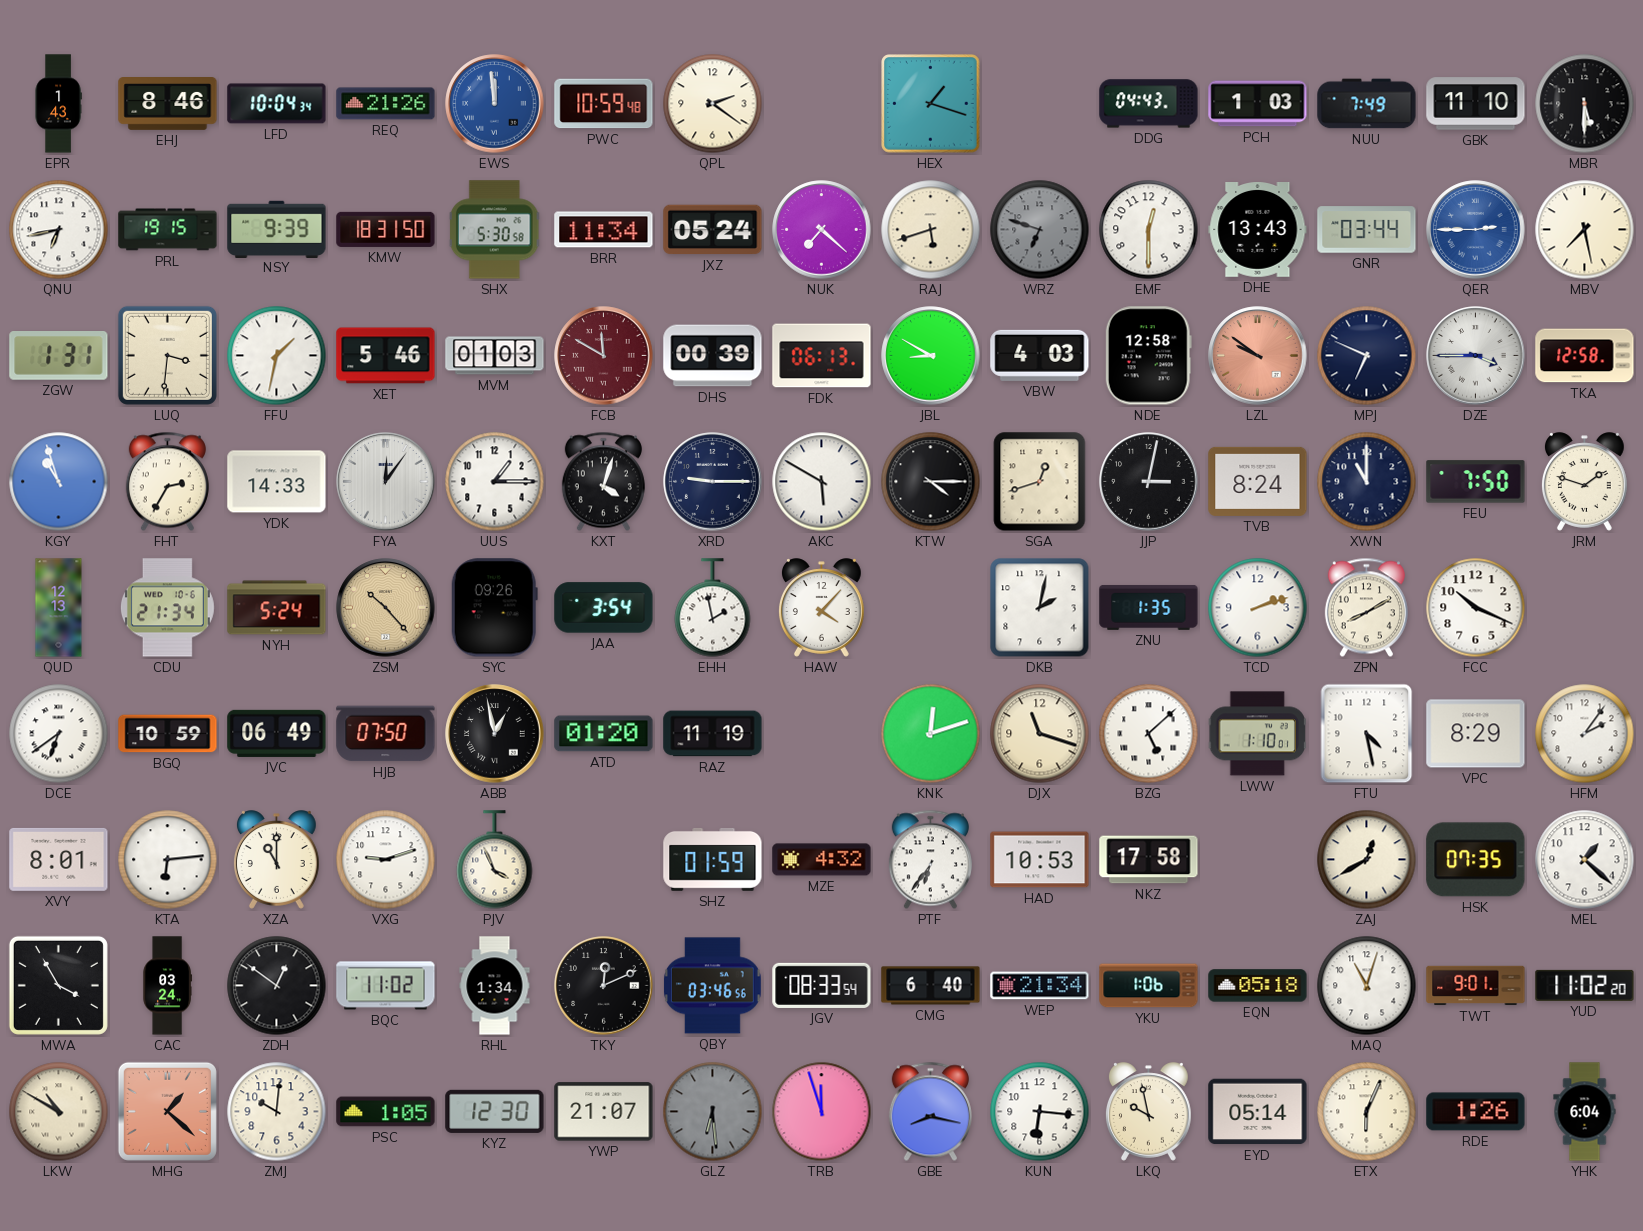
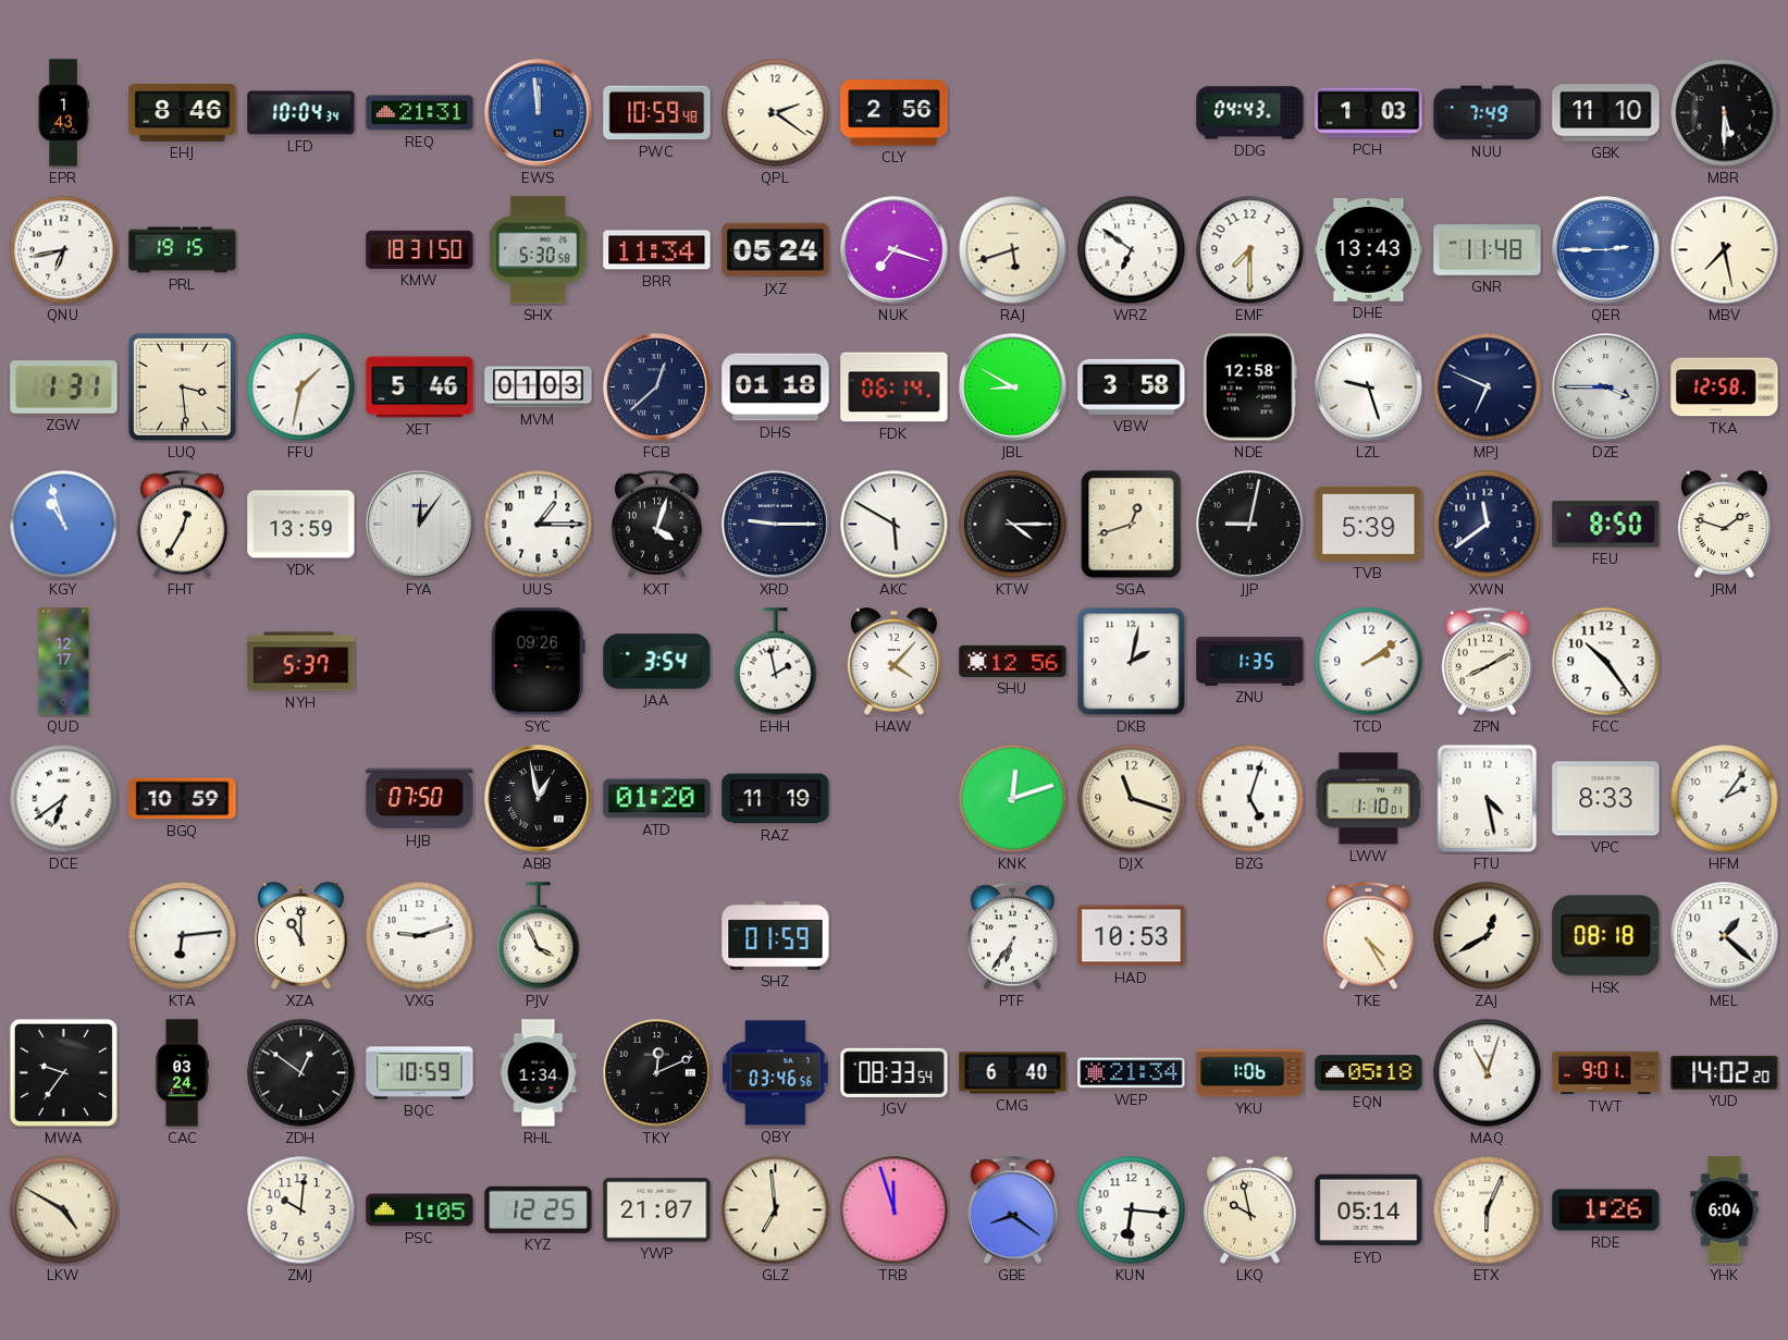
REQ: 21:26 -> 21:31
CLY: none -> 2:56
HEX: 1:18 -> none
NSY: 9:39 -> none
NUK: 7:22 -> 7:18
WRZ: 6:48 -> 6:51
WRZ dial: grey -> white
EMF: 12:30 -> 7:30
GNR: 03:44 -> 11:48
LUQ: 3:31 -> 3:29
FCB: 11:50 -> 12:38
FCB dial: burgundy -> navy
DHS: 00:39 -> 01:18
FDK: 06:13 -> 06:14
VBW: 4:03 -> 3:58
LZL: 9:51 -> 9:27
LZL dial: salmon -> white
FHT: 2:35 -> 12:35
YDK: 14:33 -> 13:59
JJP: 3:02 -> 9:02
TVB: 8:24 -> 5:39
XWN: 11:00 -> 11:39
FEU: 7:50 -> 8:50
QUD: 12:13 -> 12:17
CDU: 21:34 -> none
NYH: 5:24 -> 5:37
ZSM: 10:23 -> none
SHU: none -> 12:56
TCD: 2:12 -> 2:09
FCC: 10:19 -> 10:24
JVC: 06:49 -> none
BZG: 5:08 -> 5:03
VPC: 8:29 -> 8:33
XVY: 8:01 -> none
MZE: 4:32 -> none
NKZ: 17:58 -> none
TKE: none -> 4:25
HSK: 07:35 -> 08:18
MWA: 3:55 -> 9:36
BQC: 11:02 -> 10:59
YUD: 11:02 -> 14:02
LKW: 10:50 -> 4:50
MHG: 1:22 -> none
KYZ: 12:30 -> 12:25
GLZ: 6:29 -> 6:59
GLZ dial: grey -> cream
GBE: 8:17 -> 8:21
